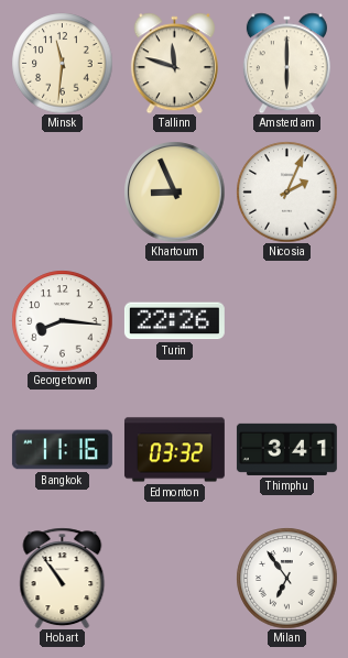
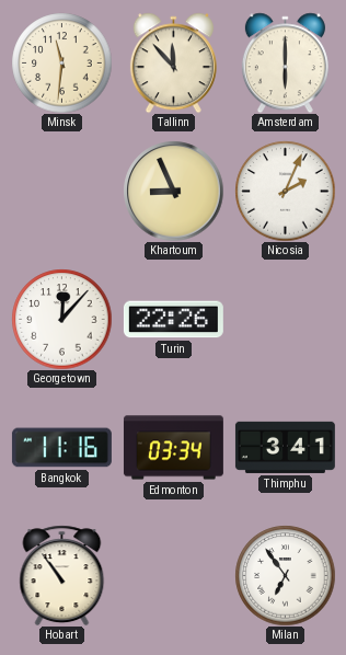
Tallinn: 11:48 -> 11:53
Georgetown: 8:16 -> 12:07
Edmonton: 03:32 -> 03:34
